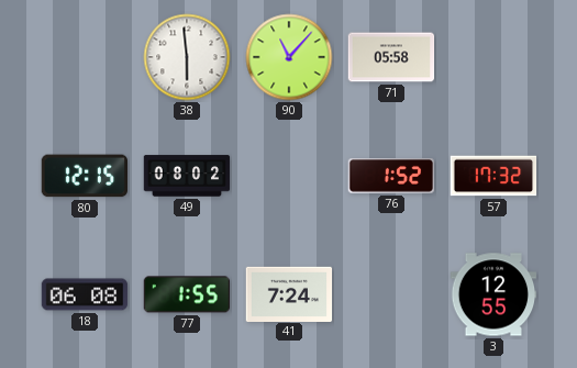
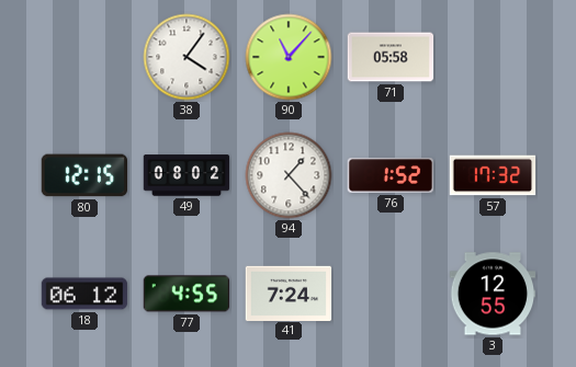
38: 5:59 -> 4:06
94: none -> 1:23
18: 06:08 -> 06:12
77: 1:55 -> 4:55
